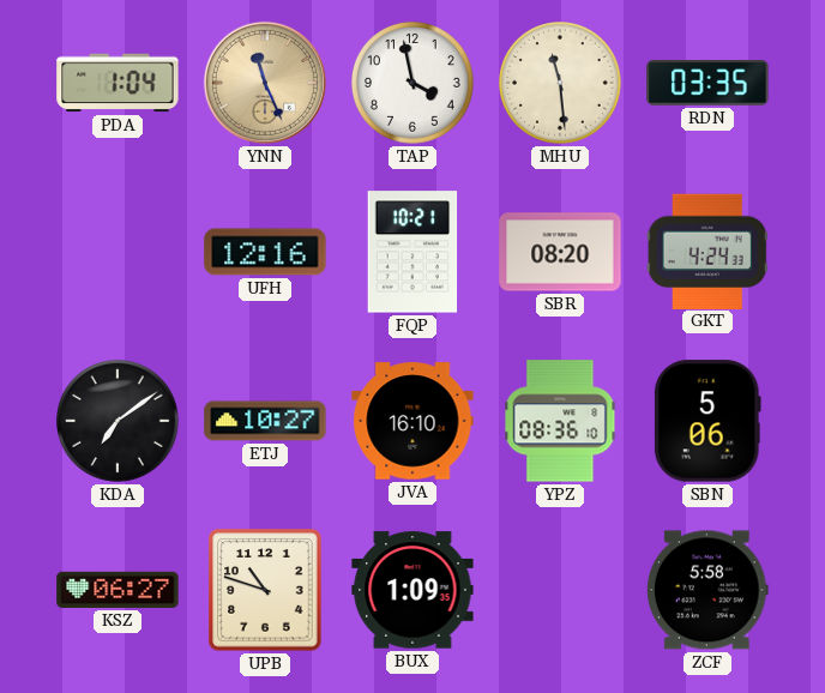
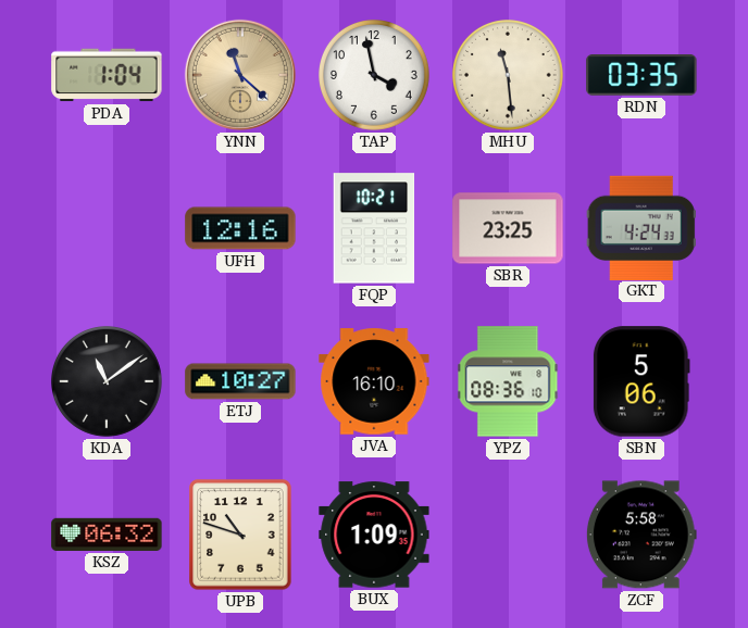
YNN: 11:26 -> 11:22
SBR: 08:20 -> 23:25
KDA: 7:09 -> 11:09
KSZ: 06:27 -> 06:32
